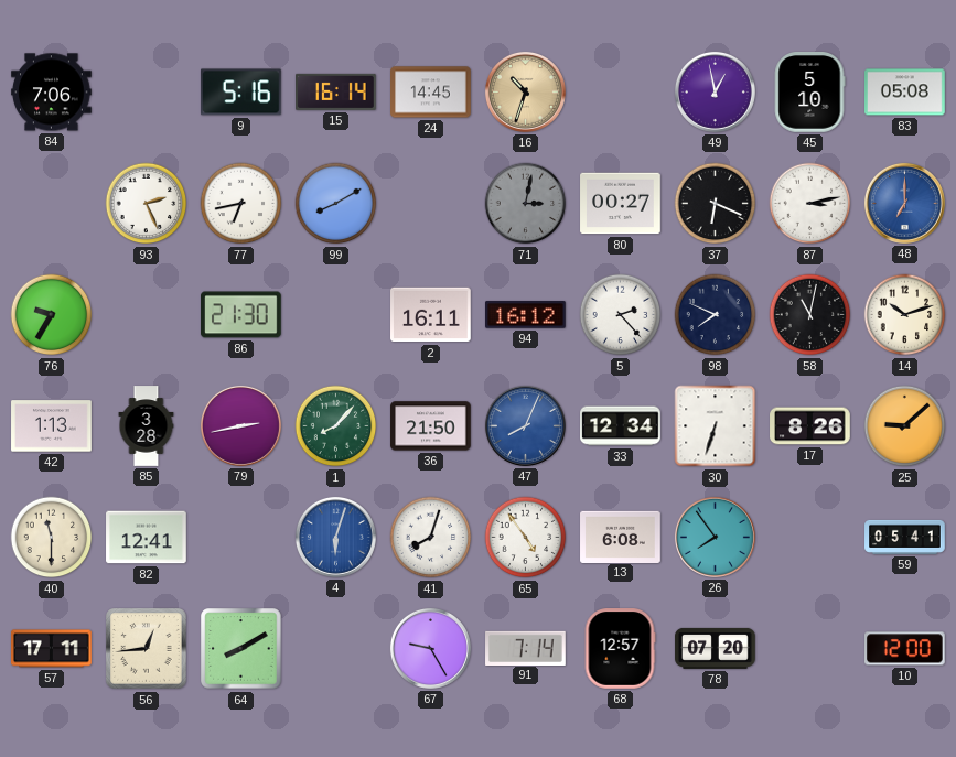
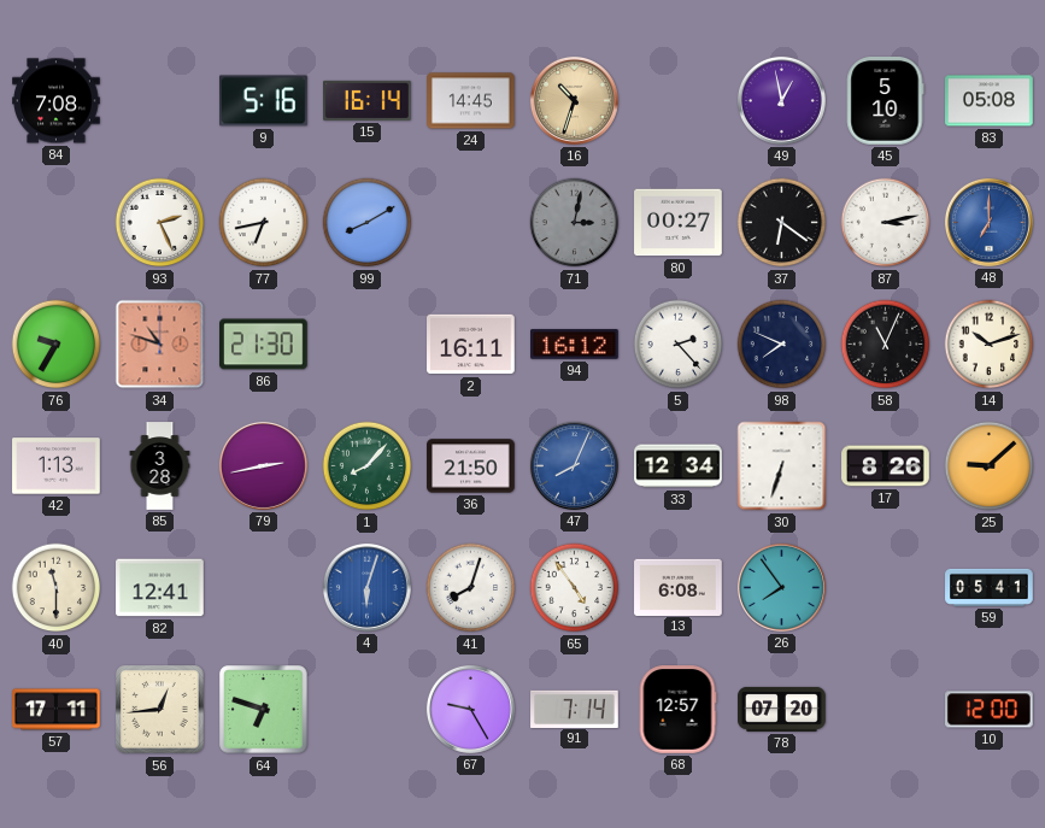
84: 7:06 -> 7:08
37: 6:19 -> 6:21
34: none -> 10:48
58: 11:02 -> 11:04
64: 8:10 -> 6:48
